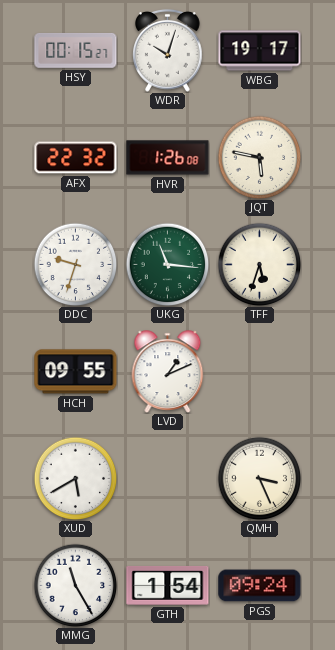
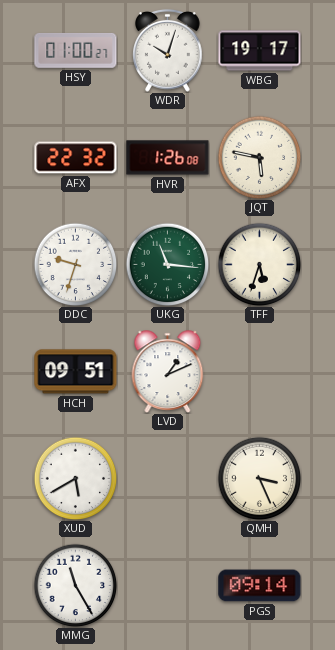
HSY: 00:15 -> 01:00
HCH: 09:55 -> 09:51
GTH: 1:54 -> none
PGS: 09:24 -> 09:14
